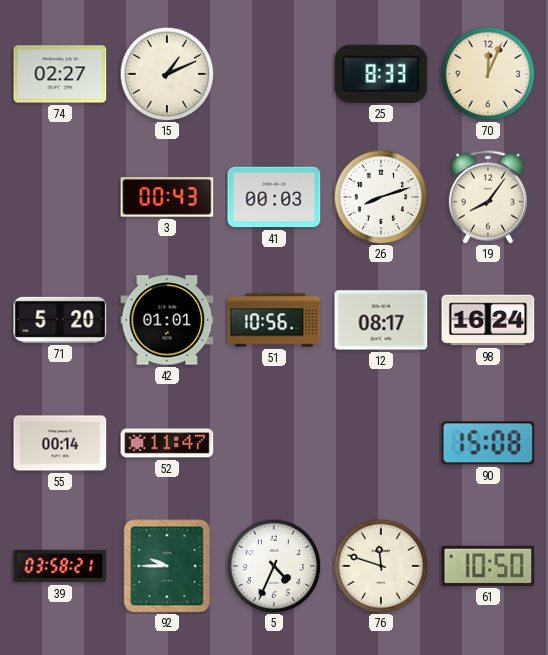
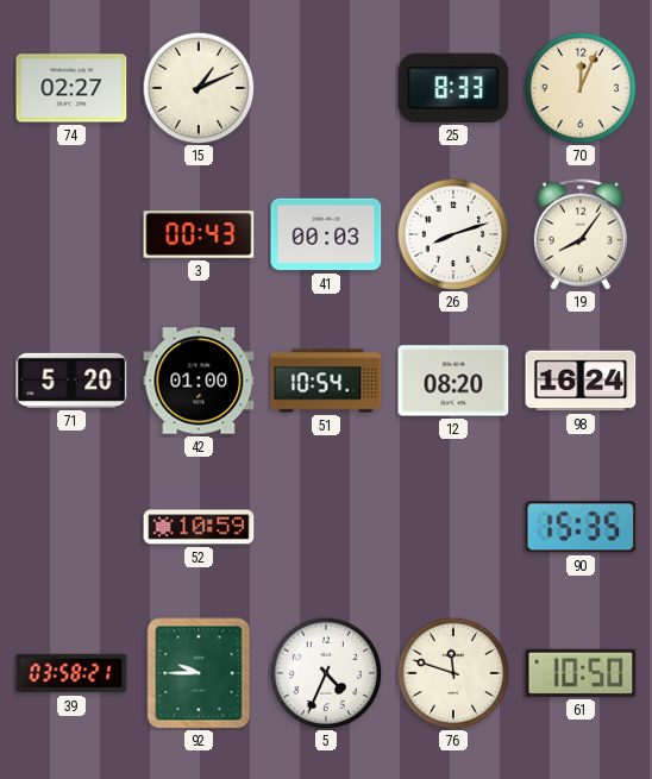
42: 01:01 -> 01:00
51: 10:56 -> 10:54
12: 08:17 -> 08:20
55: 00:14 -> none
52: 11:47 -> 10:59
90: 15:08 -> 15:35
